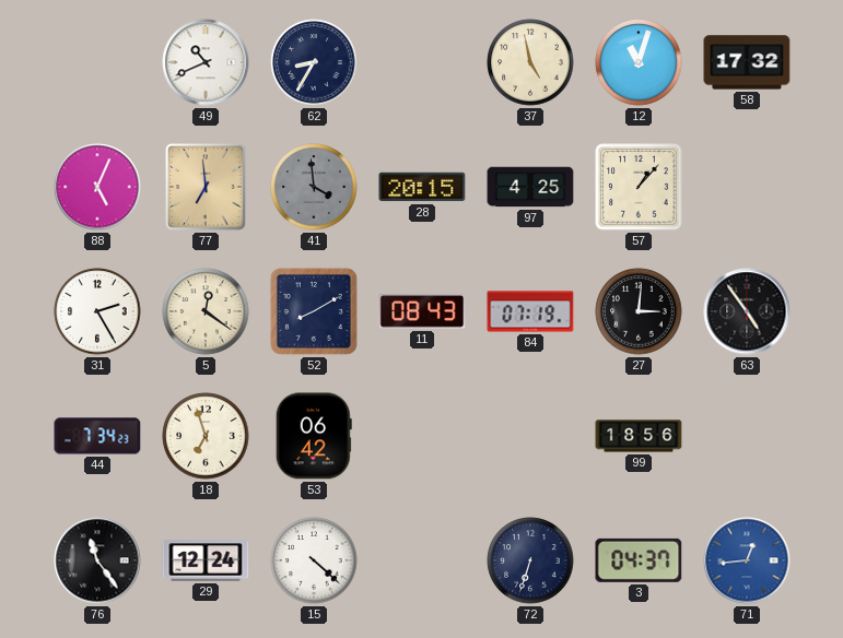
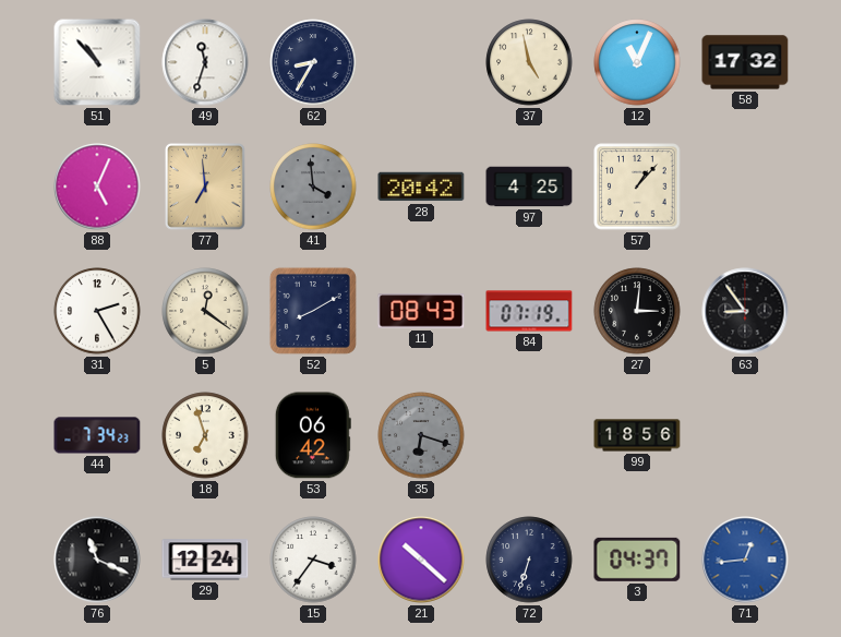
51: none -> 10:53
49: 10:41 -> 11:33
12: 11:03 -> 11:04
28: 20:15 -> 20:42
63: 4:54 -> 8:54
35: none -> 6:18
76: 11:24 -> 11:19
15: 4:22 -> 3:36
21: none -> 10:22
